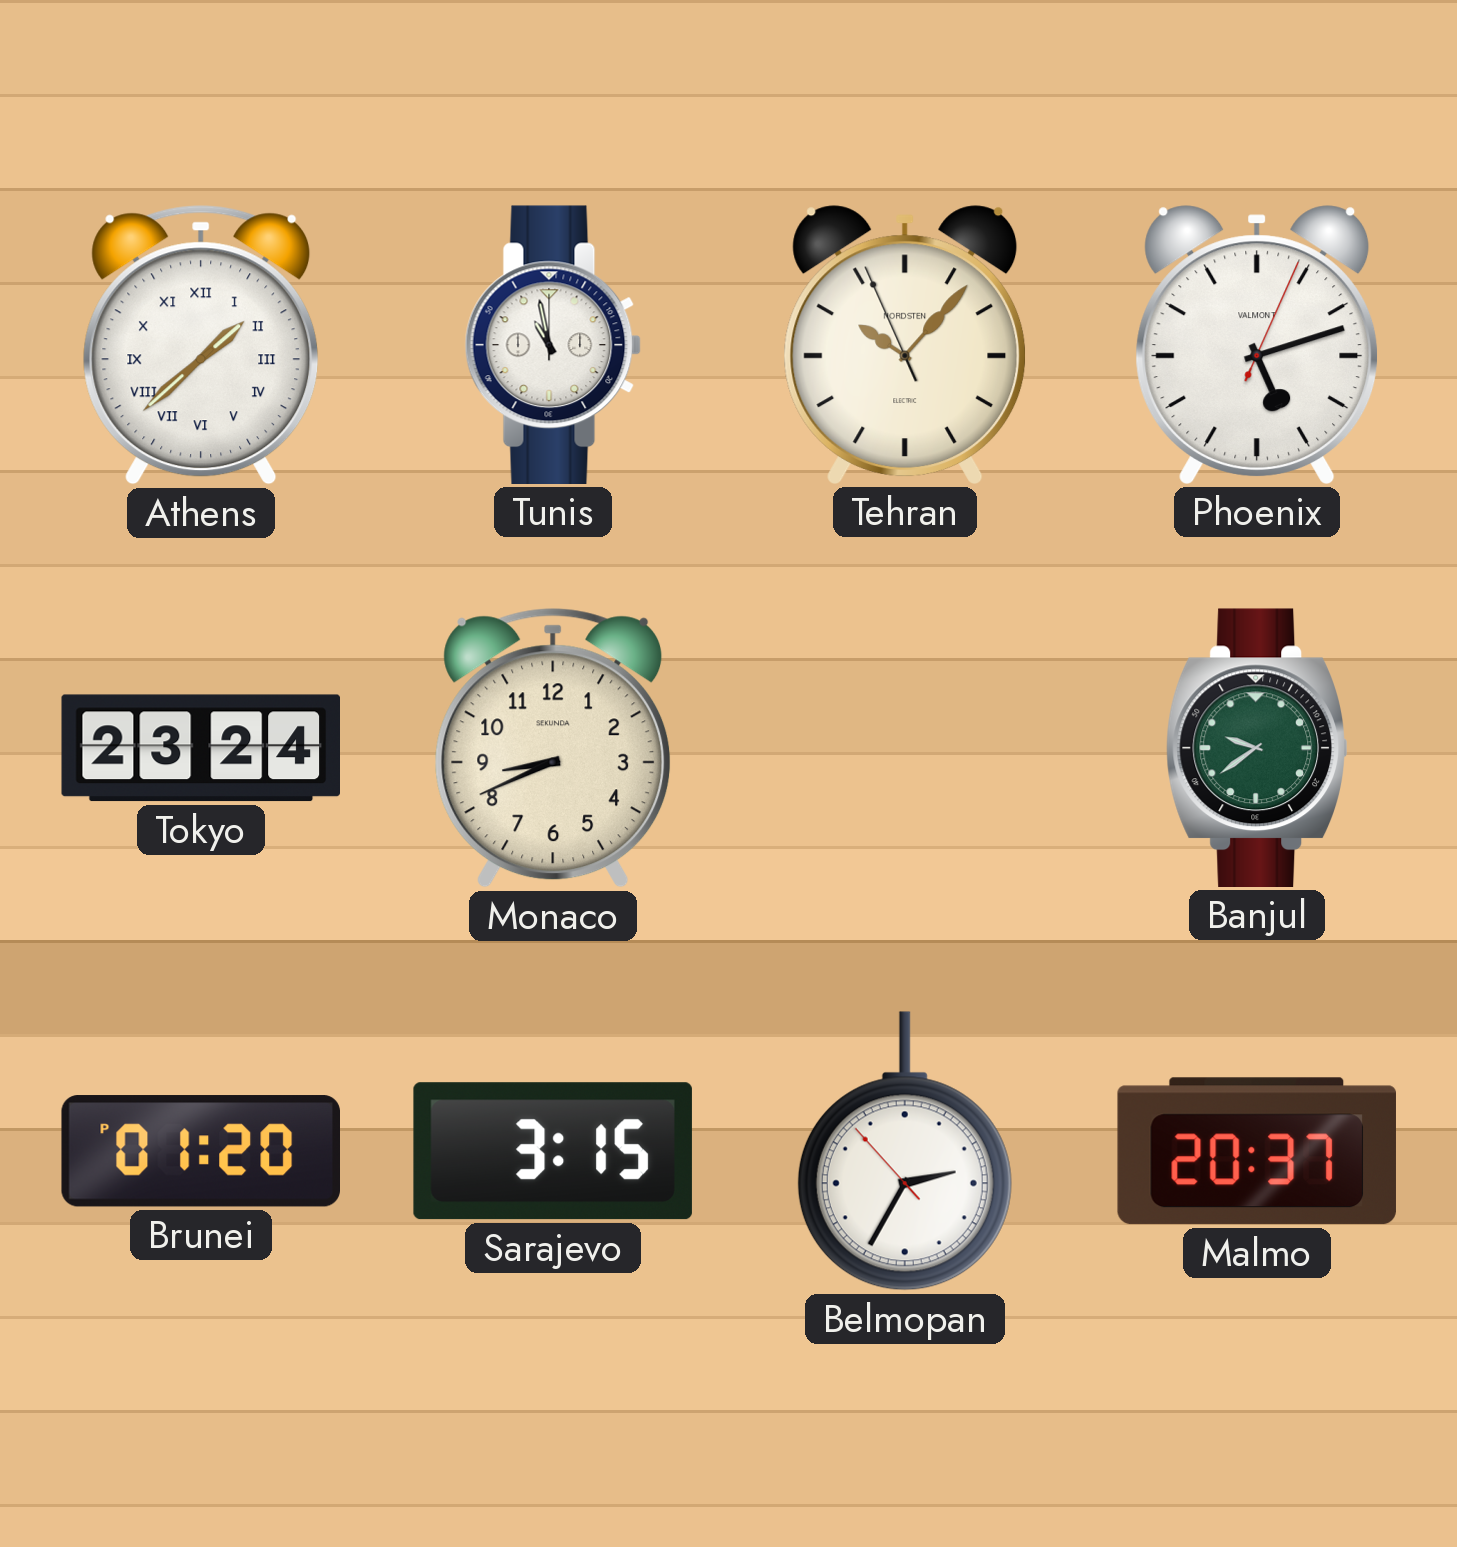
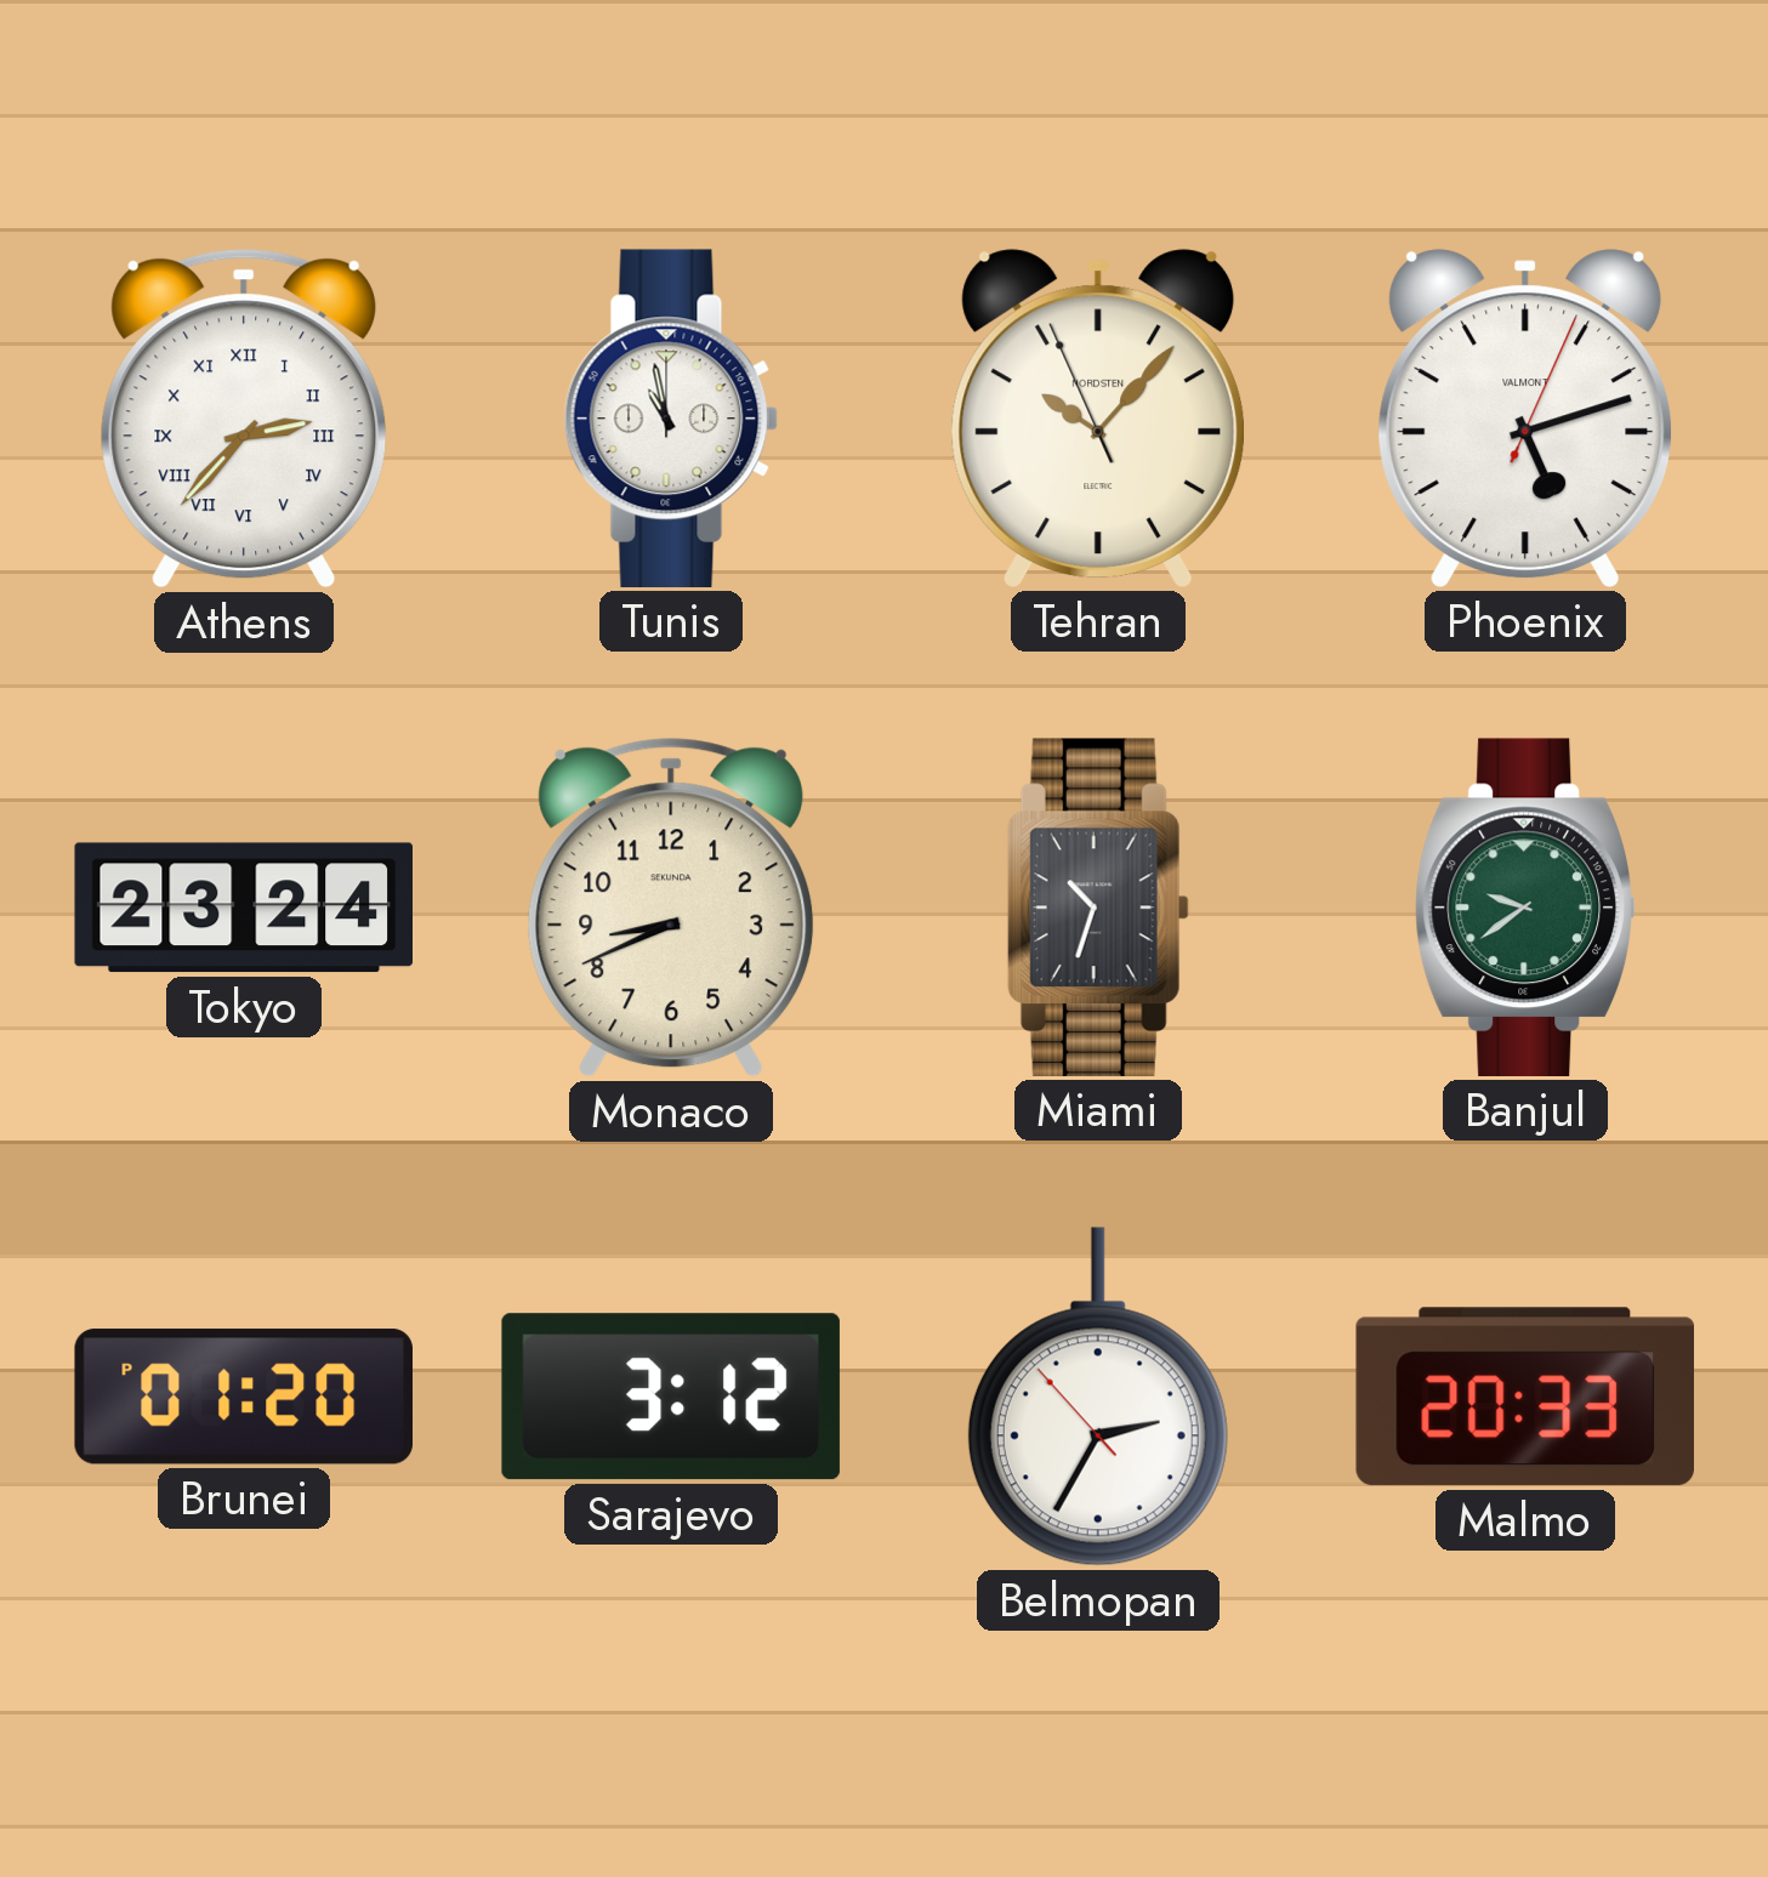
Athens: 1:38 -> 2:37
Miami: none -> 10:33
Sarajevo: 3:15 -> 3:12
Malmo: 20:37 -> 20:33
